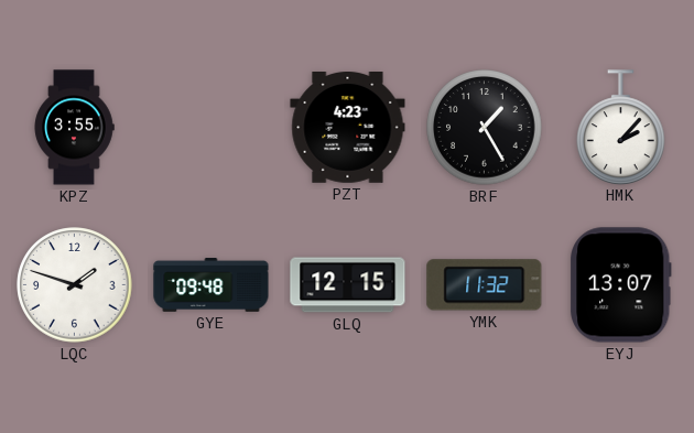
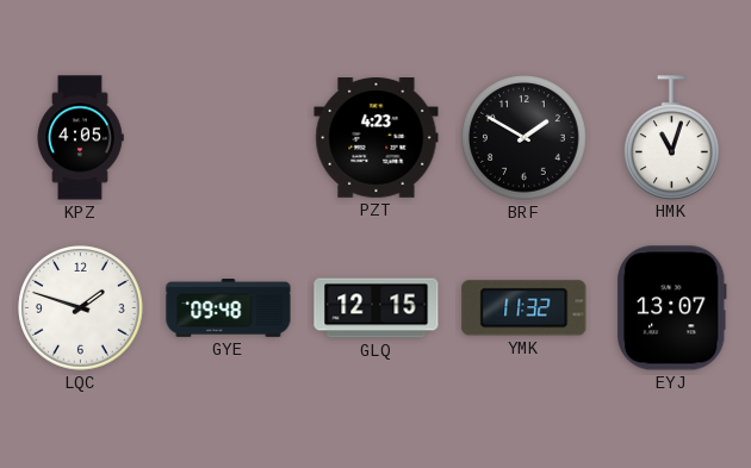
KPZ: 3:55 -> 4:05
BRF: 1:25 -> 1:50
HMK: 2:07 -> 11:03
